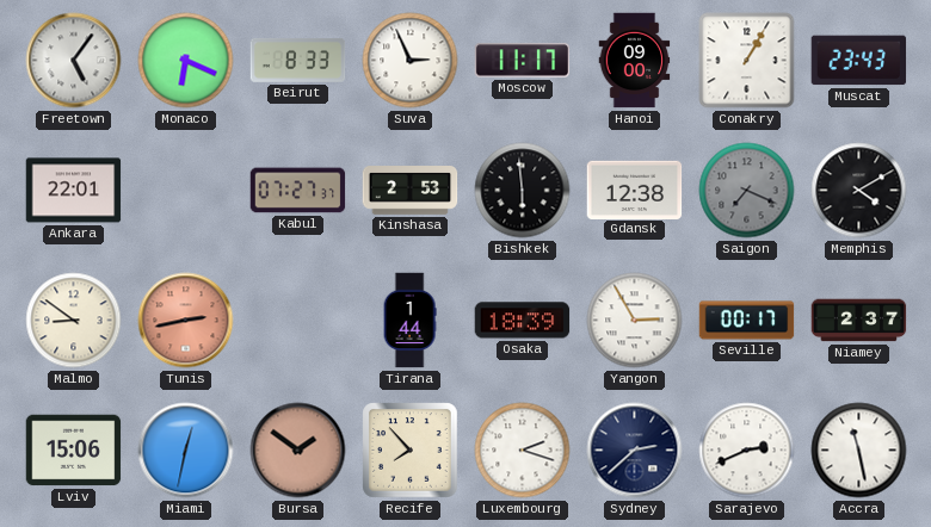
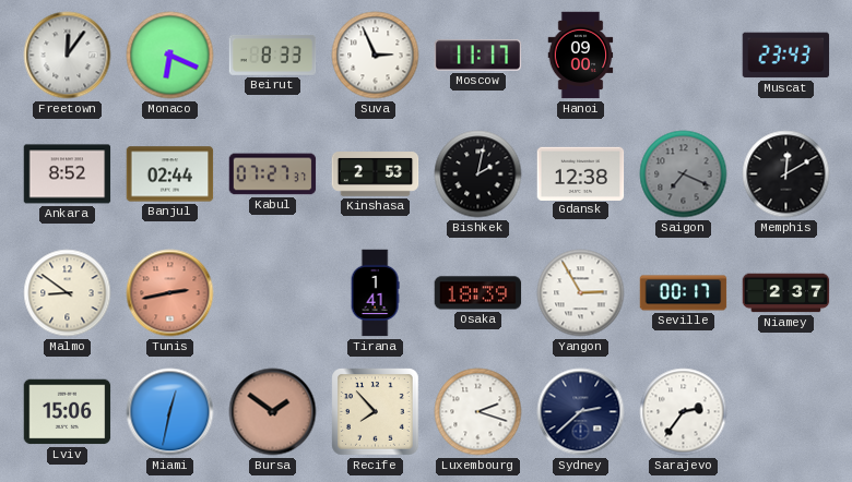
Freetown: 5:06 -> 12:06
Conakry: 1:05 -> none
Ankara: 22:01 -> 8:52
Banjul: none -> 02:44
Bishkek: 5:59 -> 2:02
Memphis: 4:10 -> 12:10
Tirana: 1:44 -> 1:41
Sarajevo: 2:41 -> 2:36
Accra: 11:28 -> none
